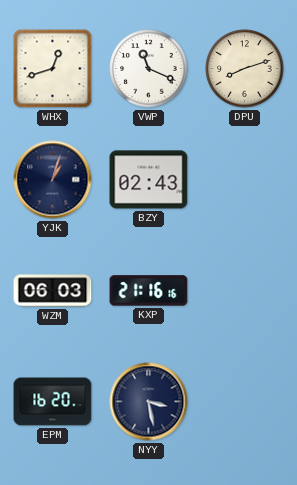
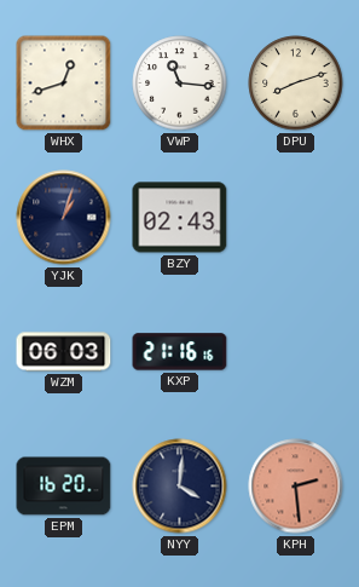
VWP: 11:19 -> 11:16
NYY: 3:28 -> 4:01
KPH: none -> 2:29
